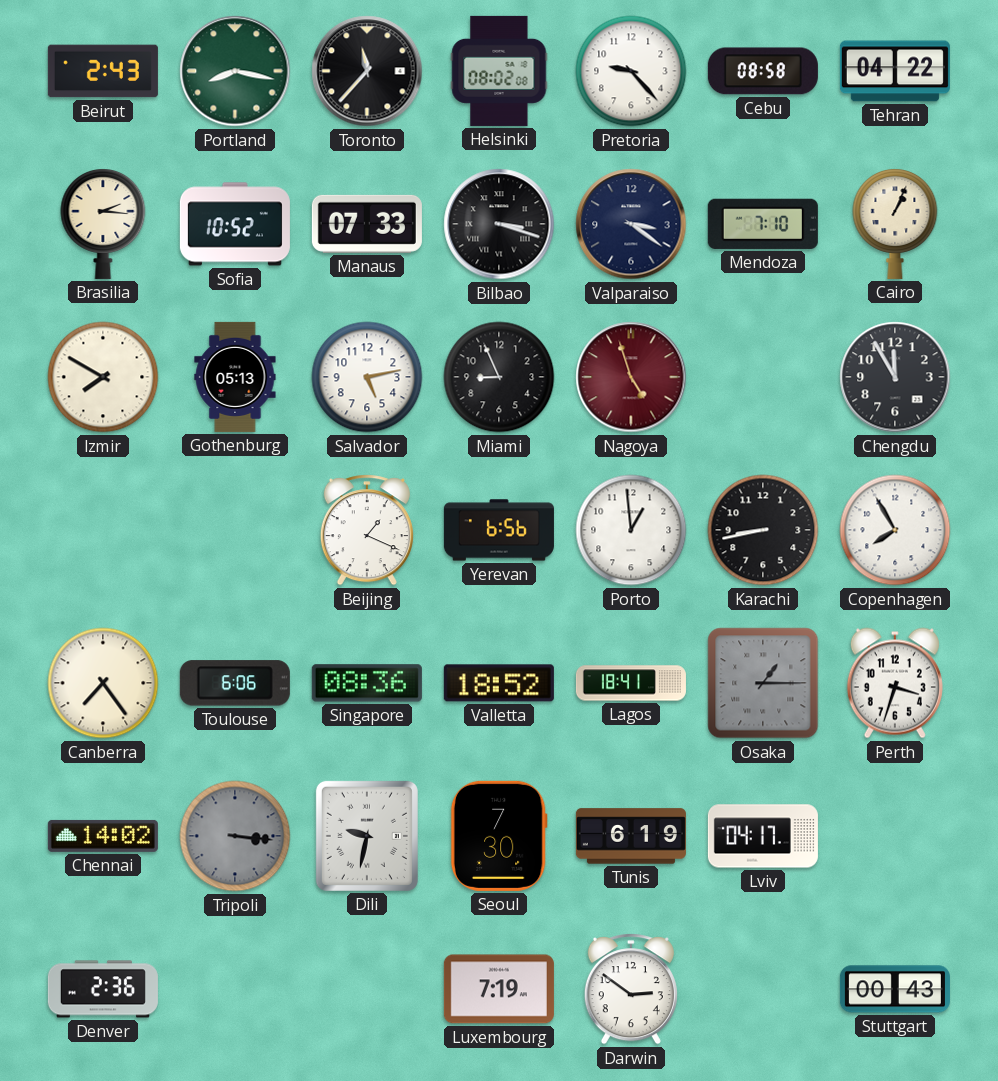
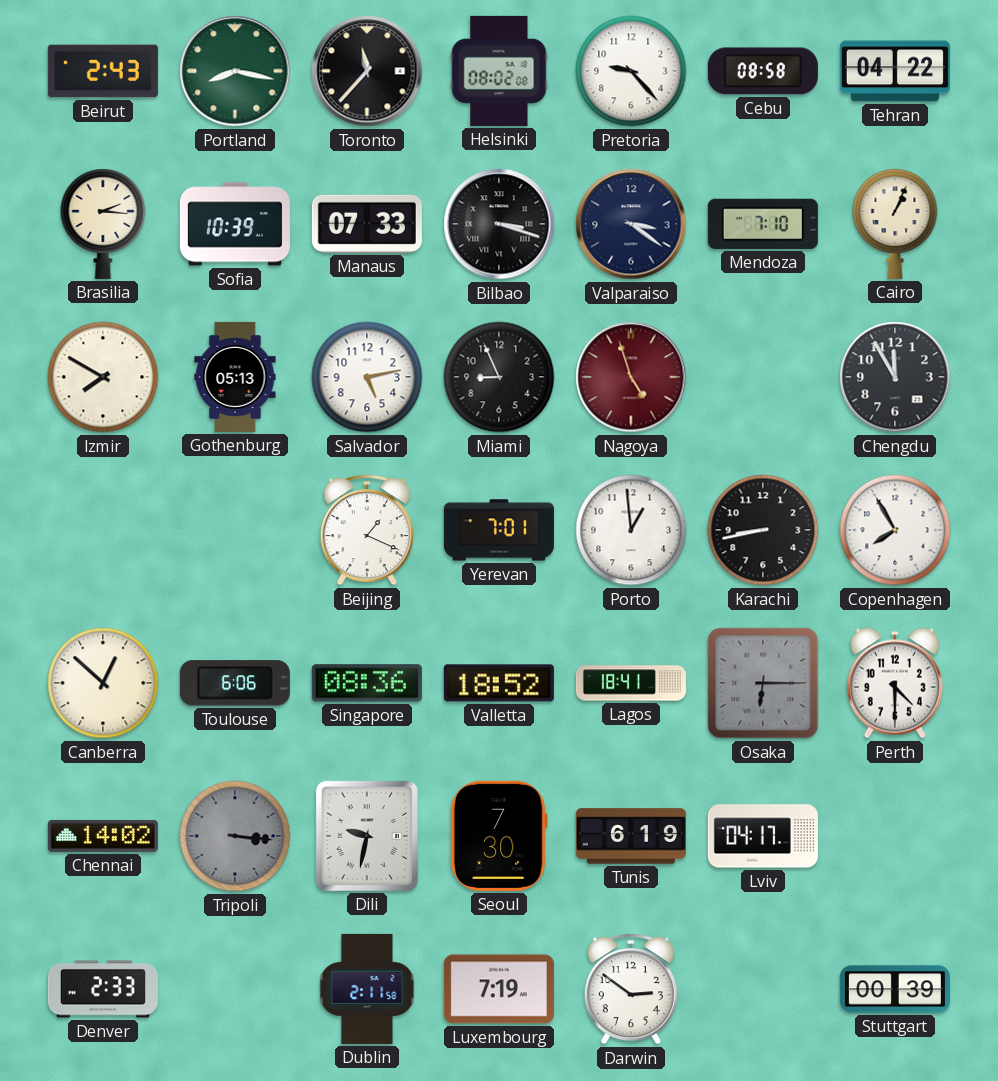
Sofia: 10:52 -> 10:39
Yerevan: 6:56 -> 7:01
Canberra: 7:24 -> 12:52
Osaka: 1:15 -> 6:15
Perth: 3:33 -> 4:30
Denver: 2:36 -> 2:33
Dublin: none -> 2:11
Stuttgart: 00:43 -> 00:39
